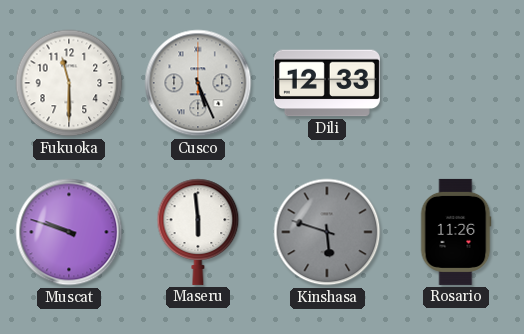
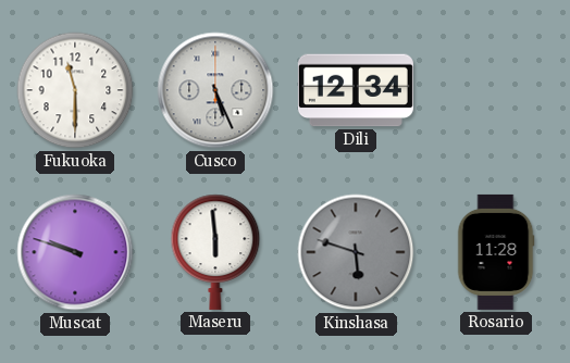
Dili: 12:33 -> 12:34
Rosario: 11:26 -> 11:28
